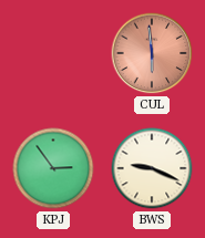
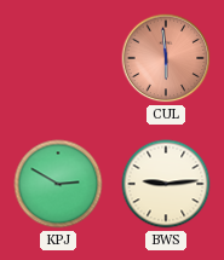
KPJ: 2:54 -> 2:50
BWS: 9:19 -> 9:14
